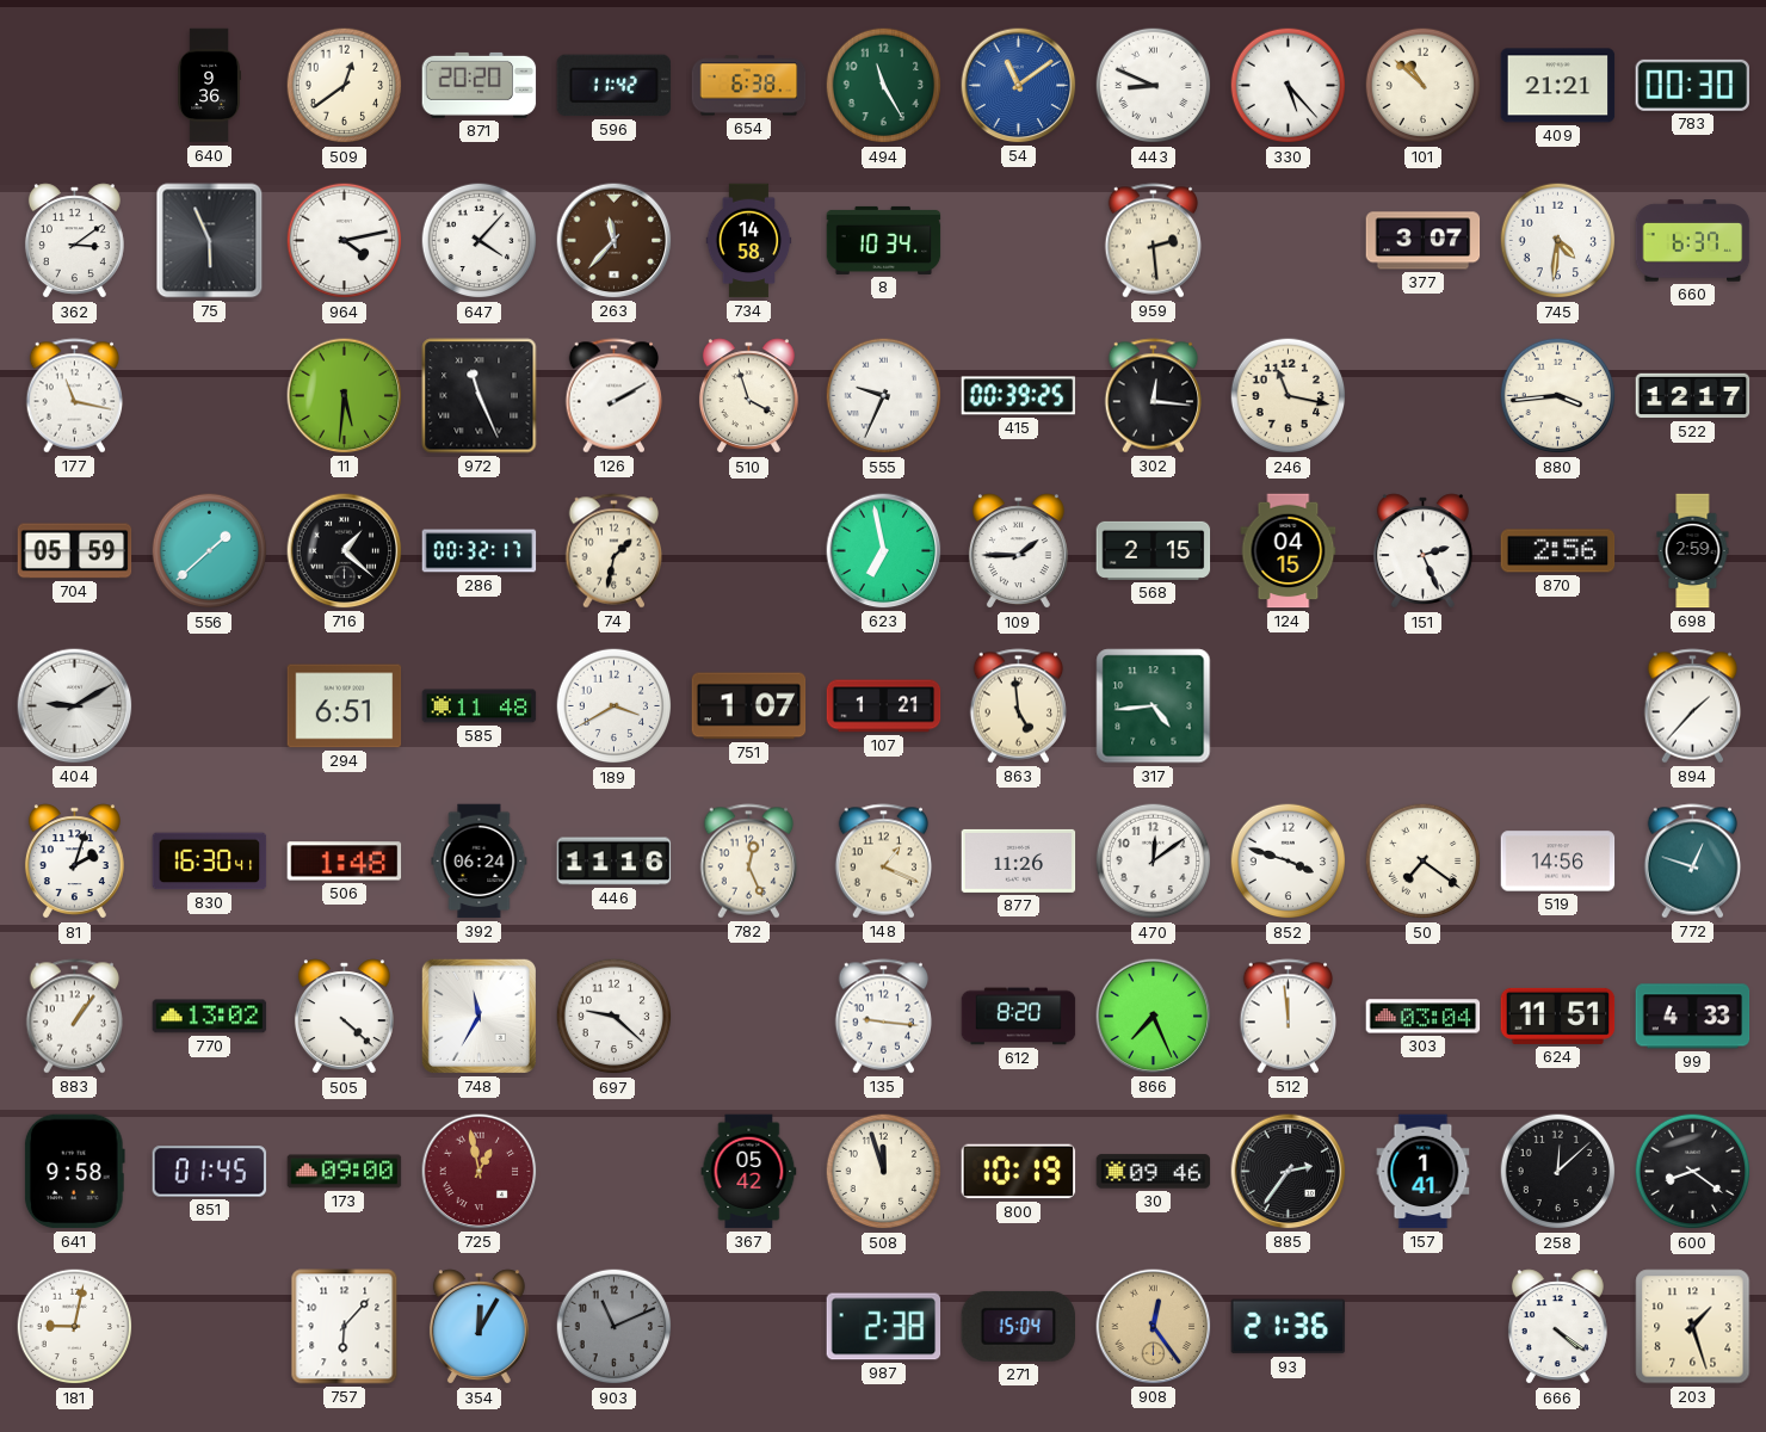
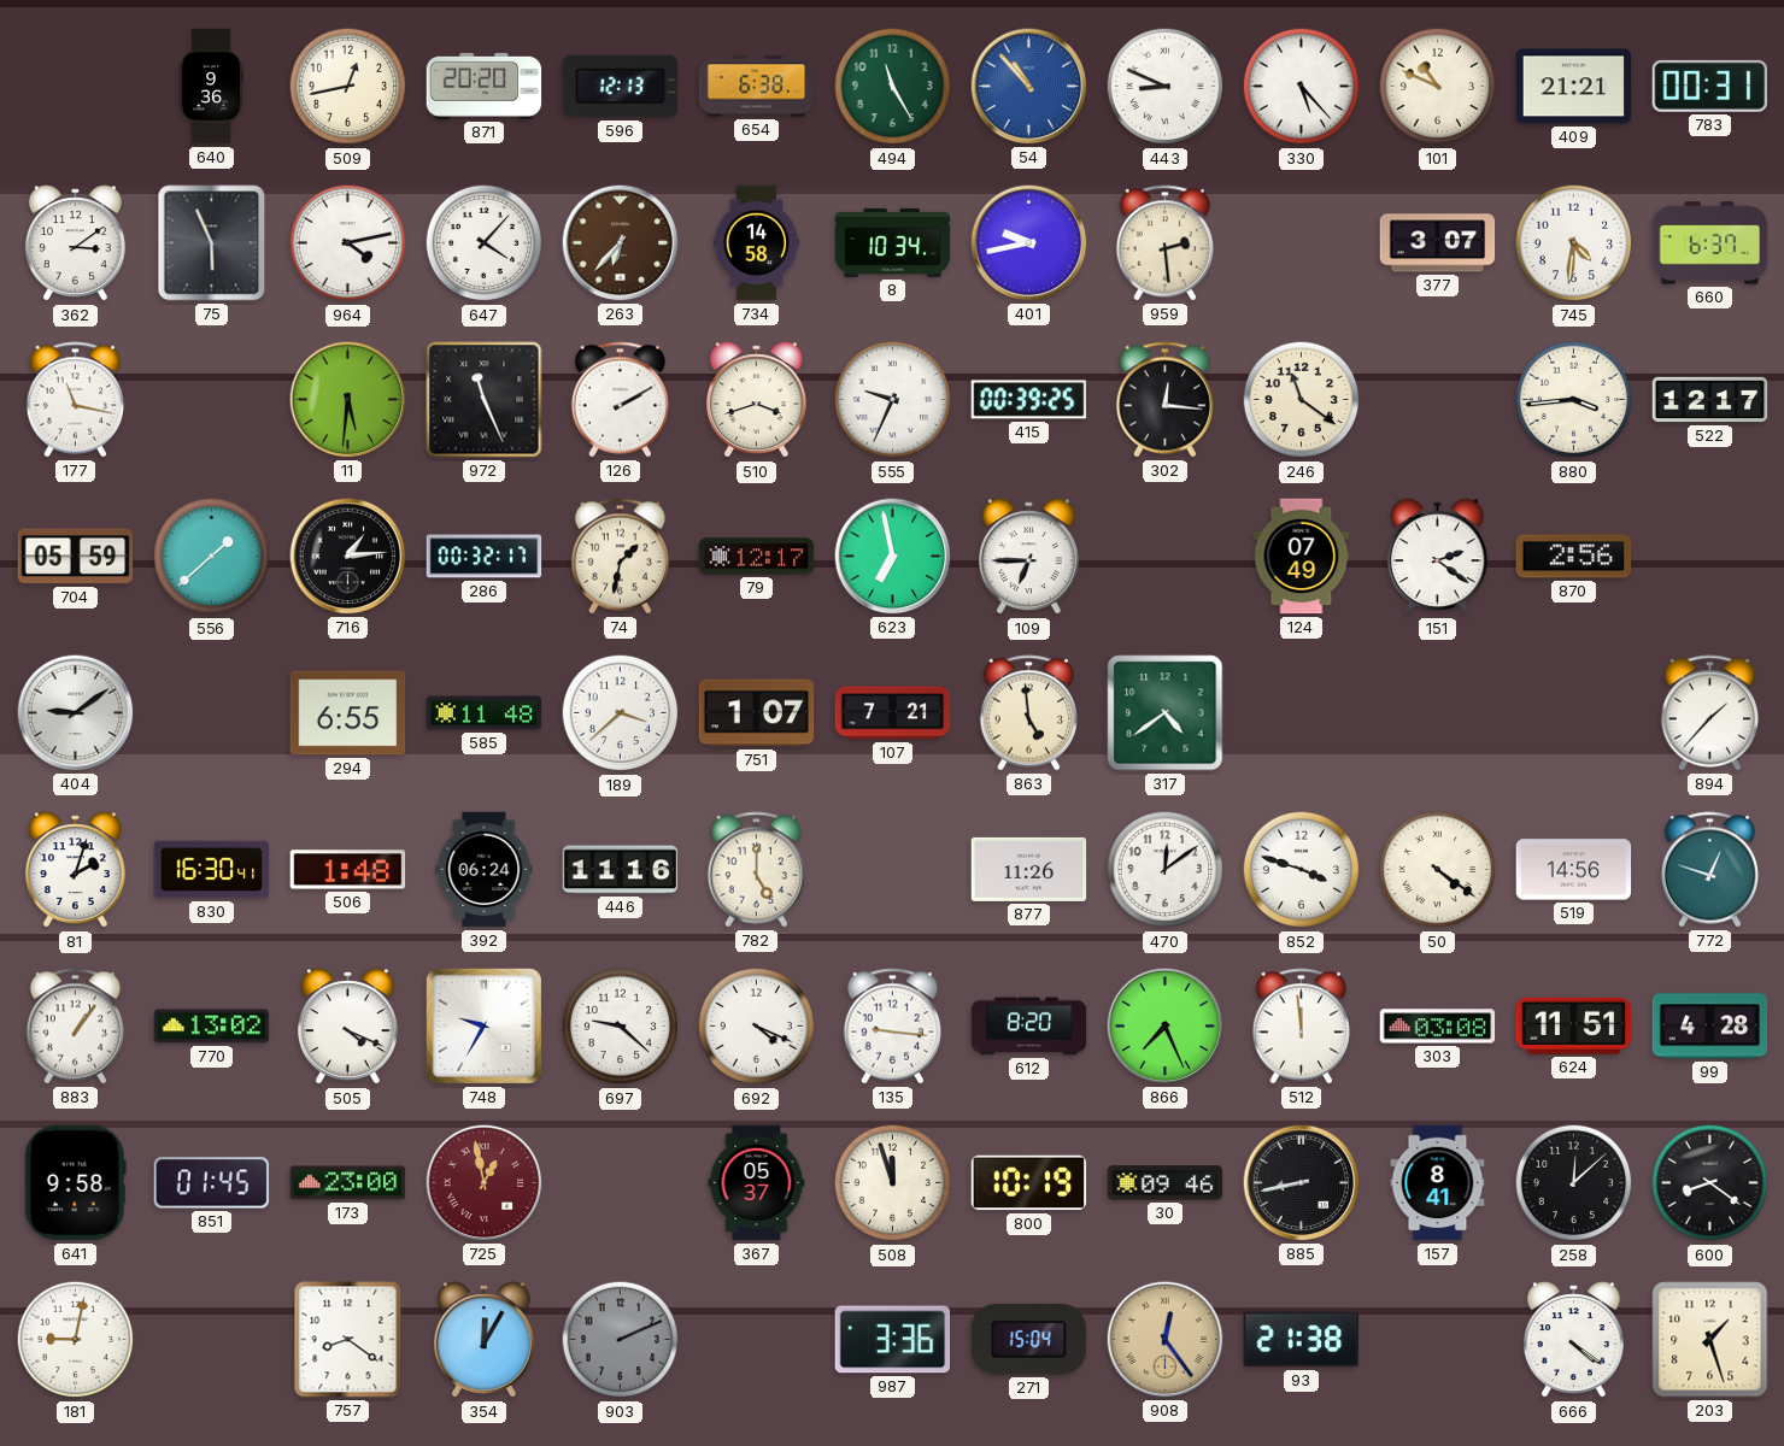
509: 12:39 -> 12:43
596: 11:42 -> 12:13
54: 11:09 -> 10:53
101: 10:52 -> 10:49
783: 00:30 -> 00:31
263: 11:37 -> 6:37
401: none -> 9:43
510: 3:57 -> 3:42
246: 11:17 -> 11:21
716: 1:22 -> 1:14
79: none -> 12:17
109: 1:45 -> 6:45
568: 2:15 -> none
124: 04:15 -> 07:49
151: 2:26 -> 2:21
698: 2:59 -> none
404: 9:10 -> 9:09
294: 6:51 -> 6:55
189: 3:40 -> 3:38
107: 1:21 -> 7:21
317: 4:44 -> 4:39
782: 12:26 -> 5:00
148: 1:19 -> none
50: 7:21 -> 4:21
505: 4:22 -> 4:19
748: 11:35 -> 9:35
692: none -> 4:19
303: 03:04 -> 03:08
99: 4:33 -> 4:28
173: 09:00 -> 23:00
367: 05:42 -> 05:37
885: 2:36 -> 8:43
157: 1:41 -> 8:41
757: 6:07 -> 8:21
903: 11:11 -> 2:11
987: 2:38 -> 3:36
93: 21:36 -> 21:38
